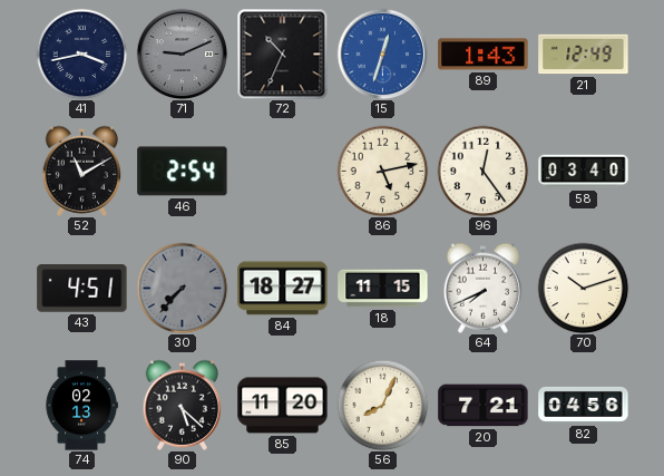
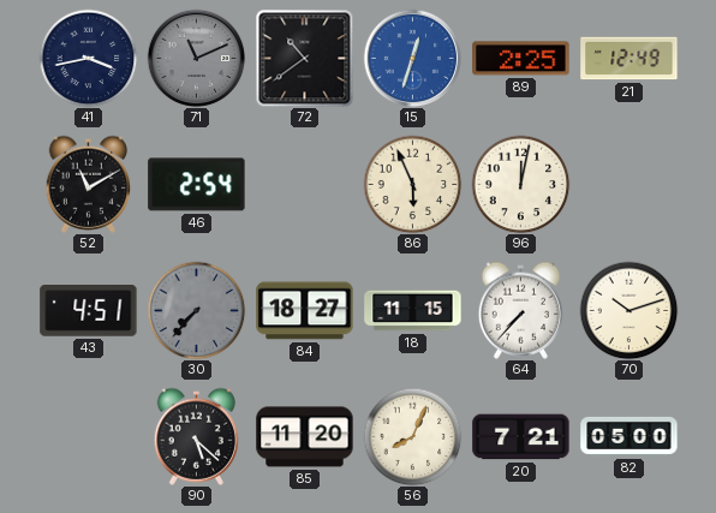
71: 9:11 -> 11:11
72: 10:34 -> 10:39
89: 1:43 -> 2:25
86: 5:13 -> 5:56
96: 12:24 -> 12:02
58: 03:40 -> none
64: 7:41 -> 7:37
74: 02:13 -> none
82: 04:56 -> 05:00
